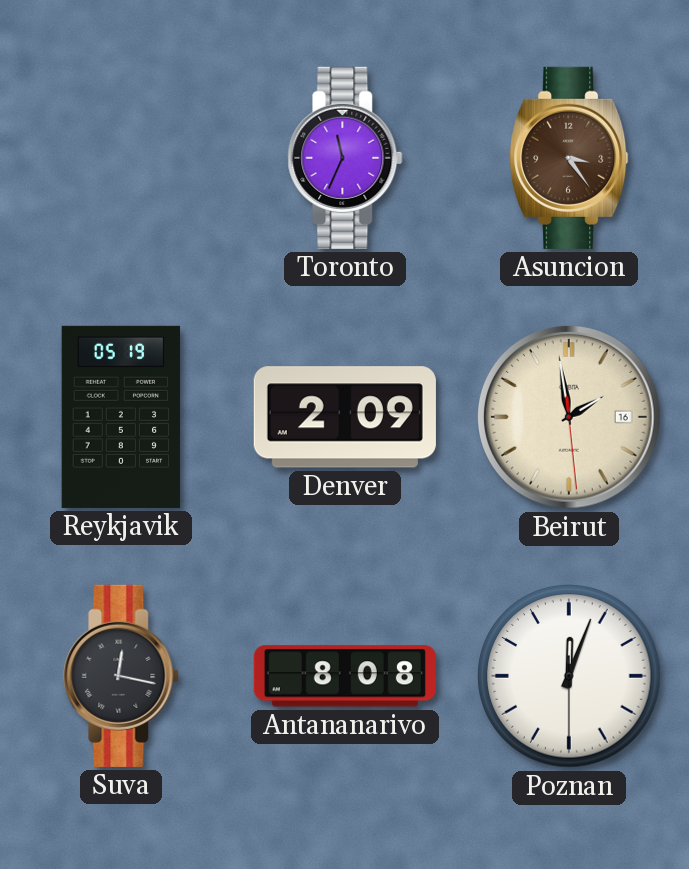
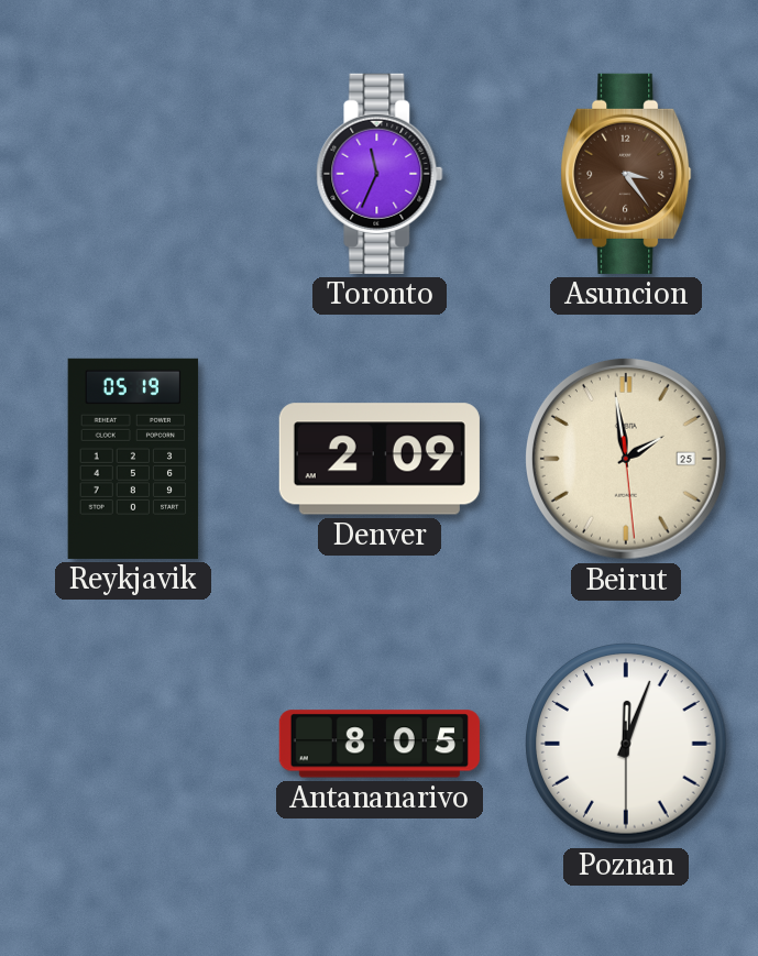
Beirut date: 16 -> 25
Suva: 12:17 -> none
Antananarivo: 8:08 -> 8:05
